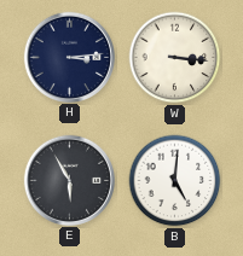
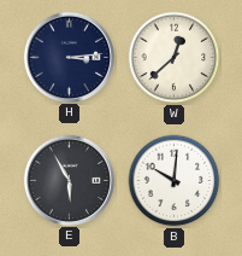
W: 3:16 -> 12:38
B: 5:01 -> 10:01
